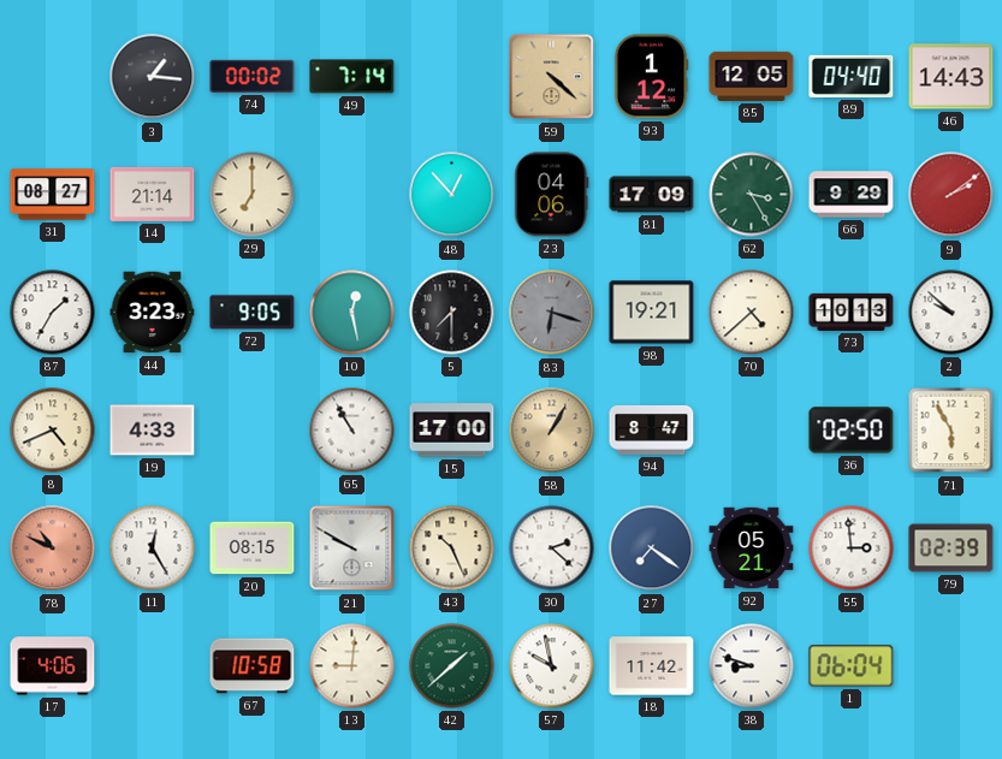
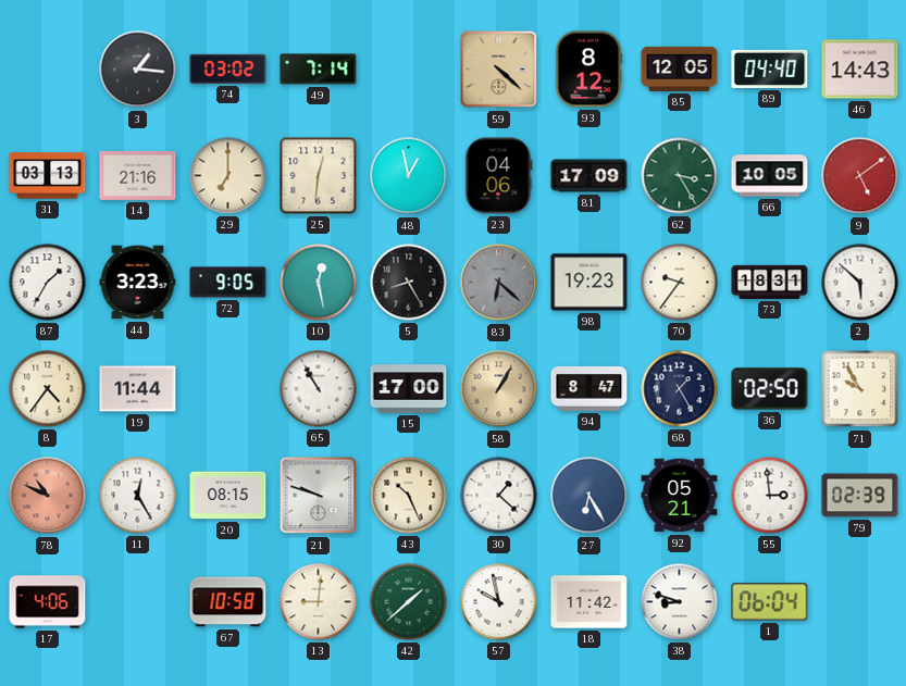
74: 00:02 -> 03:02
93: 1:12 -> 8:12
31: 08:27 -> 03:13
14: 21:14 -> 21:16
25: none -> 12:31
48: 12:53 -> 12:58
66: 9:29 -> 10:05
9: 2:09 -> 5:09
5: 7:30 -> 8:25
83: 6:18 -> 6:22
98: 19:21 -> 19:23
70: 4:38 -> 9:36
73: 10:13 -> 18:31
2: 9:52 -> 5:52
8: 4:41 -> 4:36
19: 4:33 -> 11:44
68: none -> 1:25
71: 5:55 -> 9:55
21: 9:50 -> 9:48
30: 2:22 -> 1:22
27: 7:21 -> 6:25
